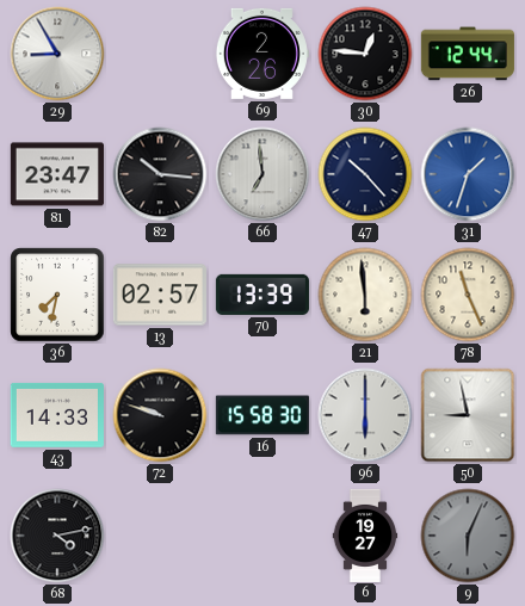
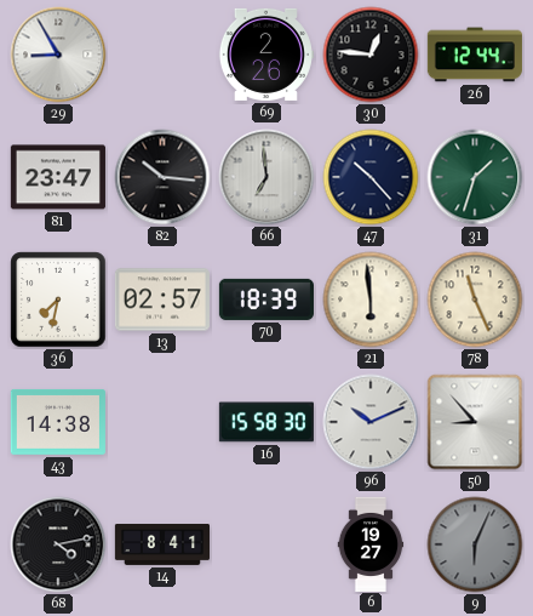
31 dial: blue -> green
70: 13:39 -> 18:39
43: 14:33 -> 14:38
72: 9:48 -> none
96: 6:00 -> 10:11
50: 8:58 -> 8:53
14: none -> 8:41
